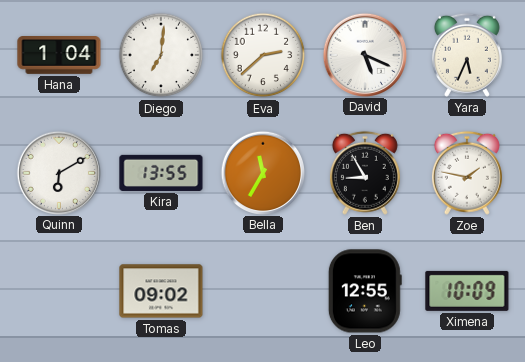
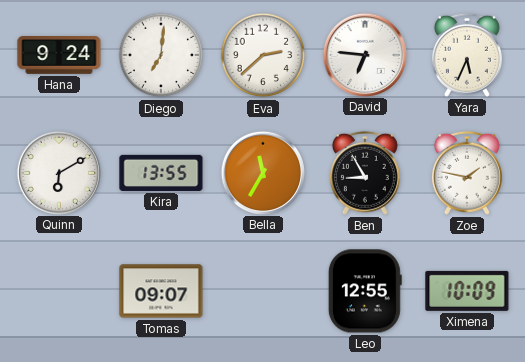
Hana: 1:04 -> 9:24
David: 5:19 -> 6:46
Tomas: 09:02 -> 09:07
